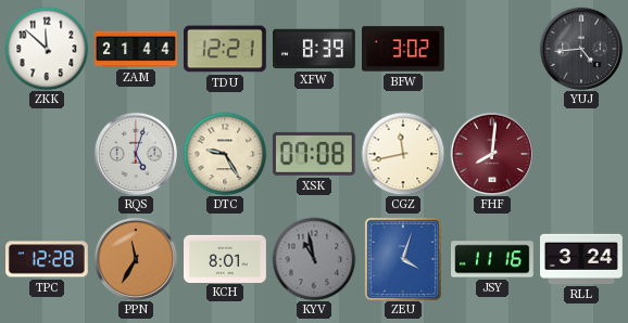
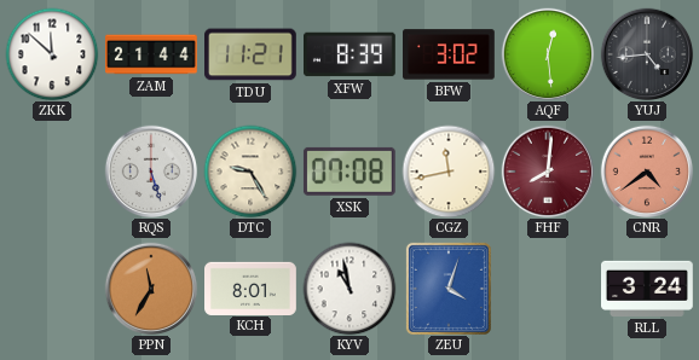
TDU: 12:21 -> 11:21
AQF: none -> 12:29
RQS: 5:03 -> 5:27
CNR: none -> 4:39
TPC: 12:28 -> none
KYV dial: grey -> white
JSY: 11:16 -> none
